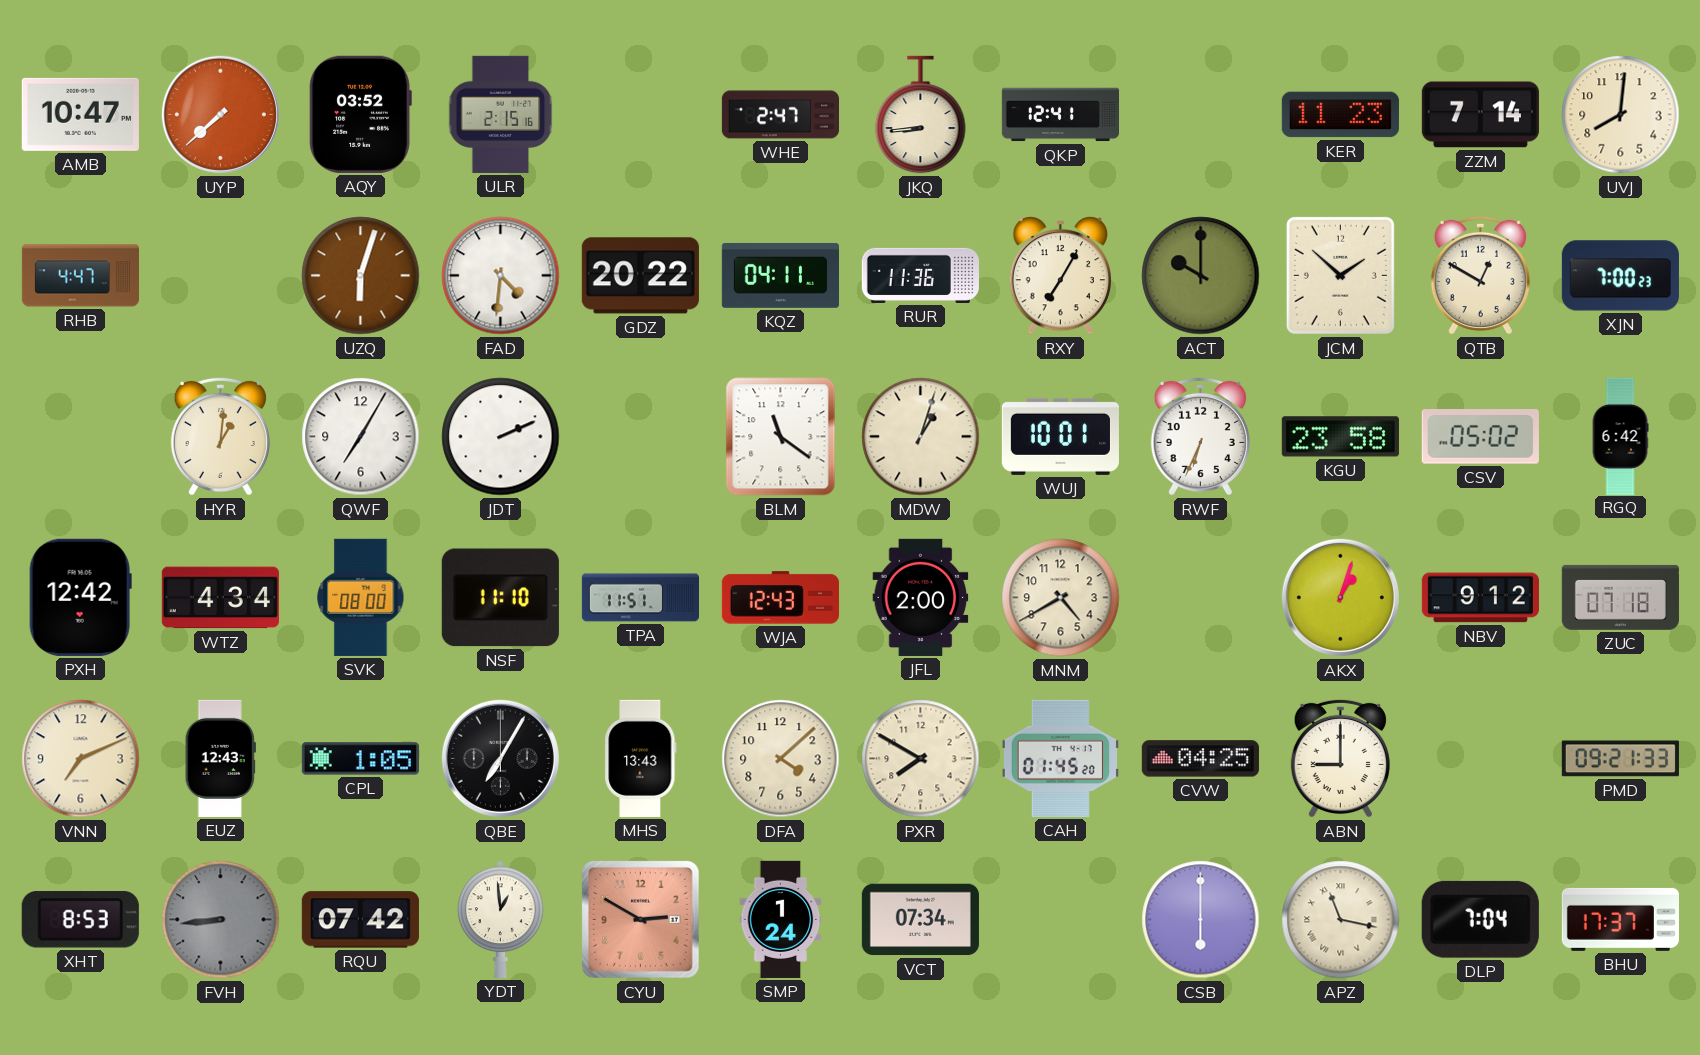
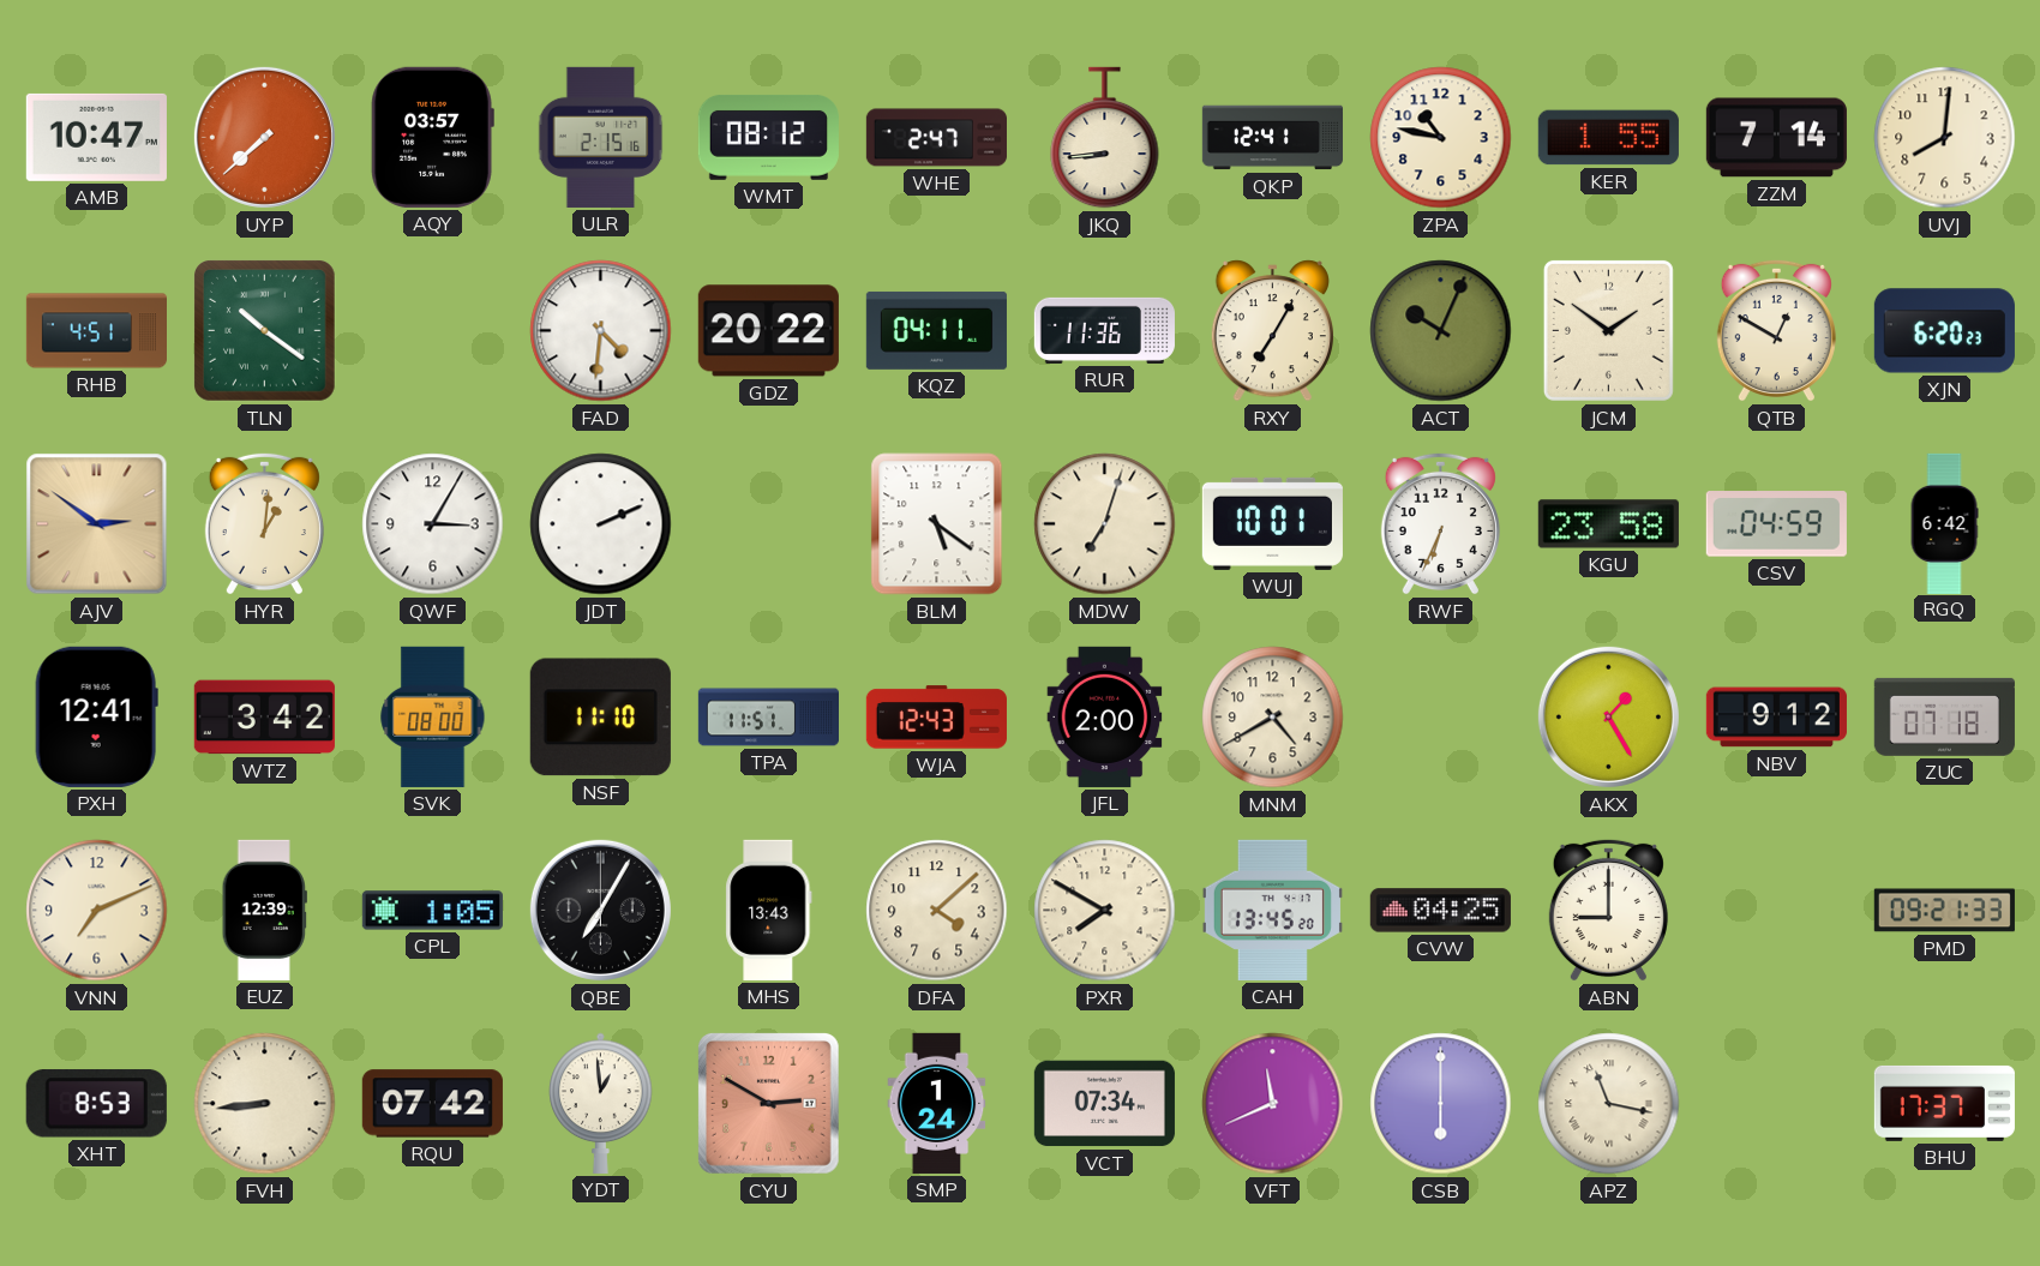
AQY: 03:52 -> 03:57
WMT: none -> 08:12
ZPA: none -> 10:47
KER: 11:23 -> 1:55
RHB: 4:47 -> 4:51
TLN: none -> 10:21
UZQ: 6:03 -> none
ACT: 10:00 -> 10:04
JCM: 1:52 -> 1:51
XJN: 7:00 -> 6:20
AJV: none -> 2:51
QWF: 7:05 -> 3:05
BLM: 11:21 -> 5:21
MDW: 1:03 -> 7:03
CSV: 05:02 -> 04:59
PXH: 12:42 -> 12:41
WTZ: 4:34 -> 3:42
AKX: 1:03 -> 1:25
EUZ: 12:43 -> 12:39
CAH: 01:45 -> 13:45
FVH dial: grey -> cream
VFT: none -> 11:41
DLP: 7:04 -> none
